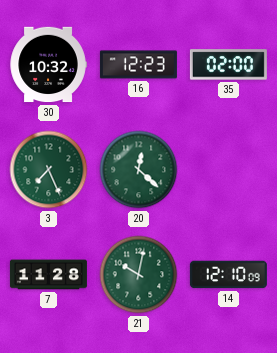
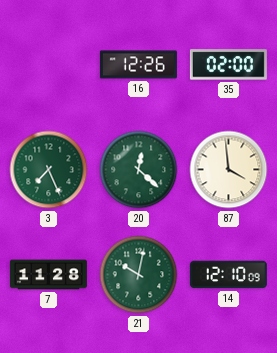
30: 10:32 -> none
16: 12:23 -> 12:26
87: none -> 3:59
